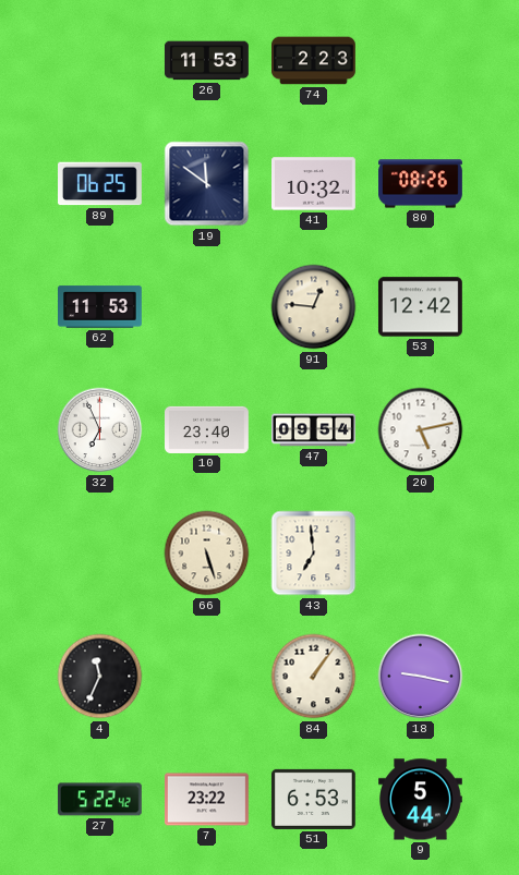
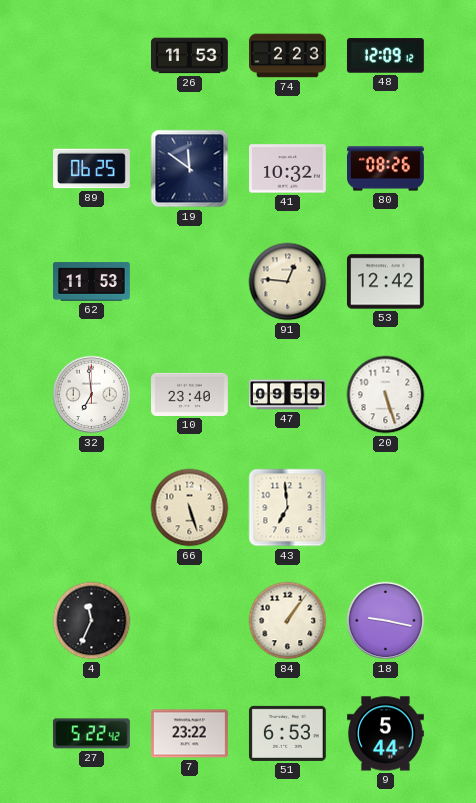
48: none -> 12:09
32: 6:56 -> 6:59
47: 09:54 -> 09:59
20: 5:13 -> 5:27
